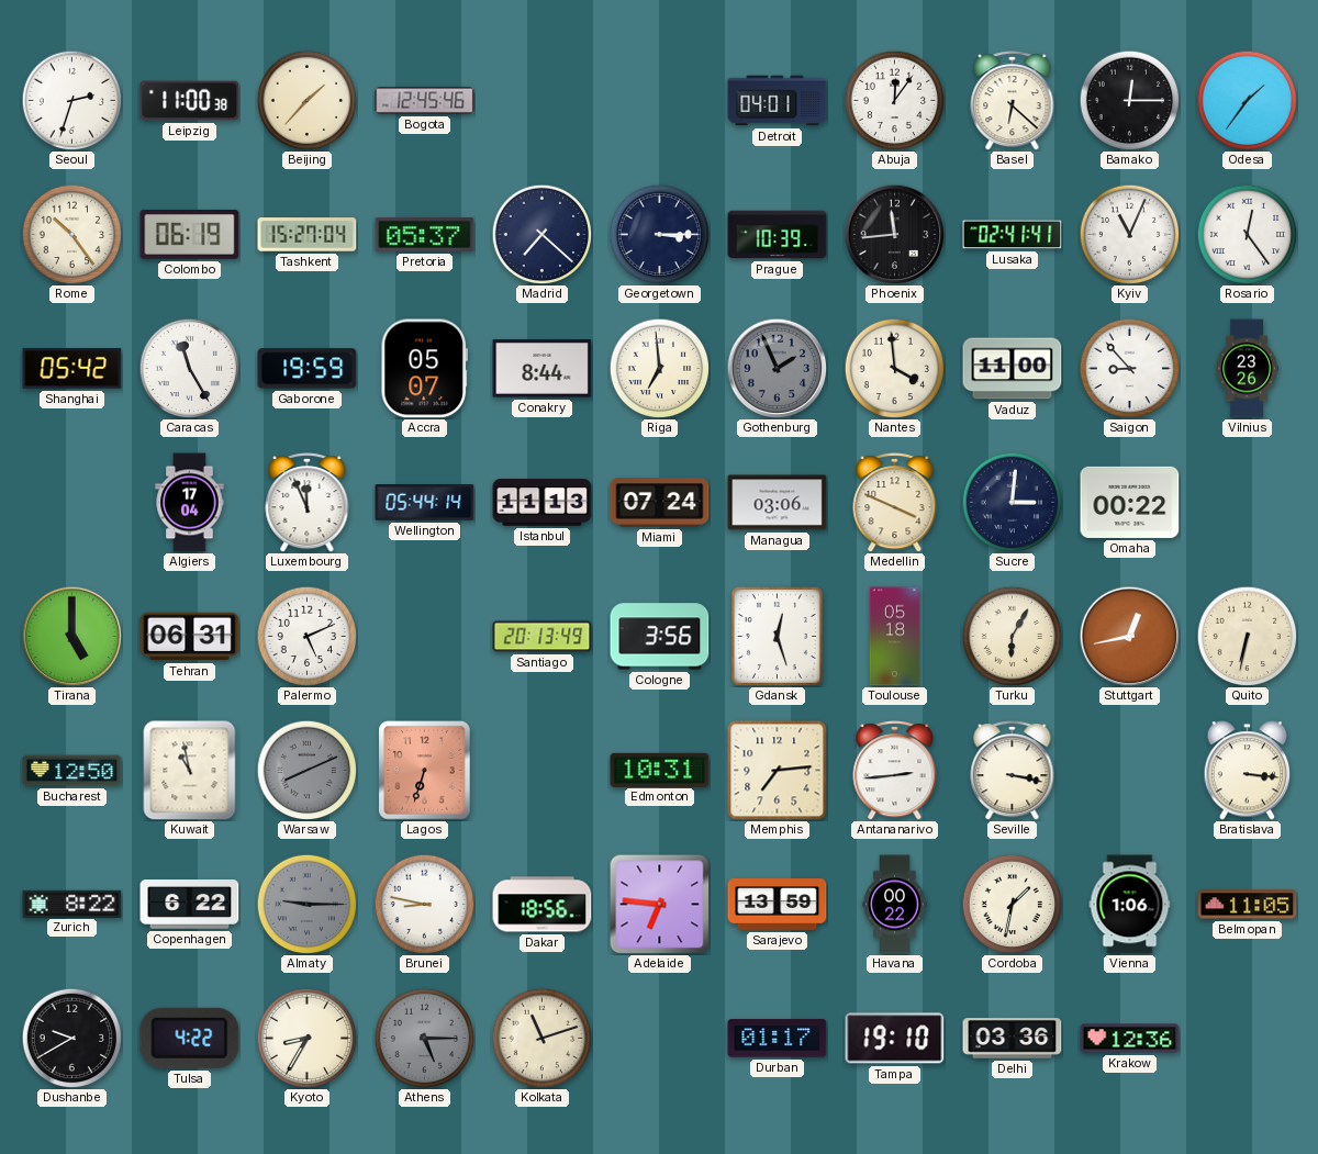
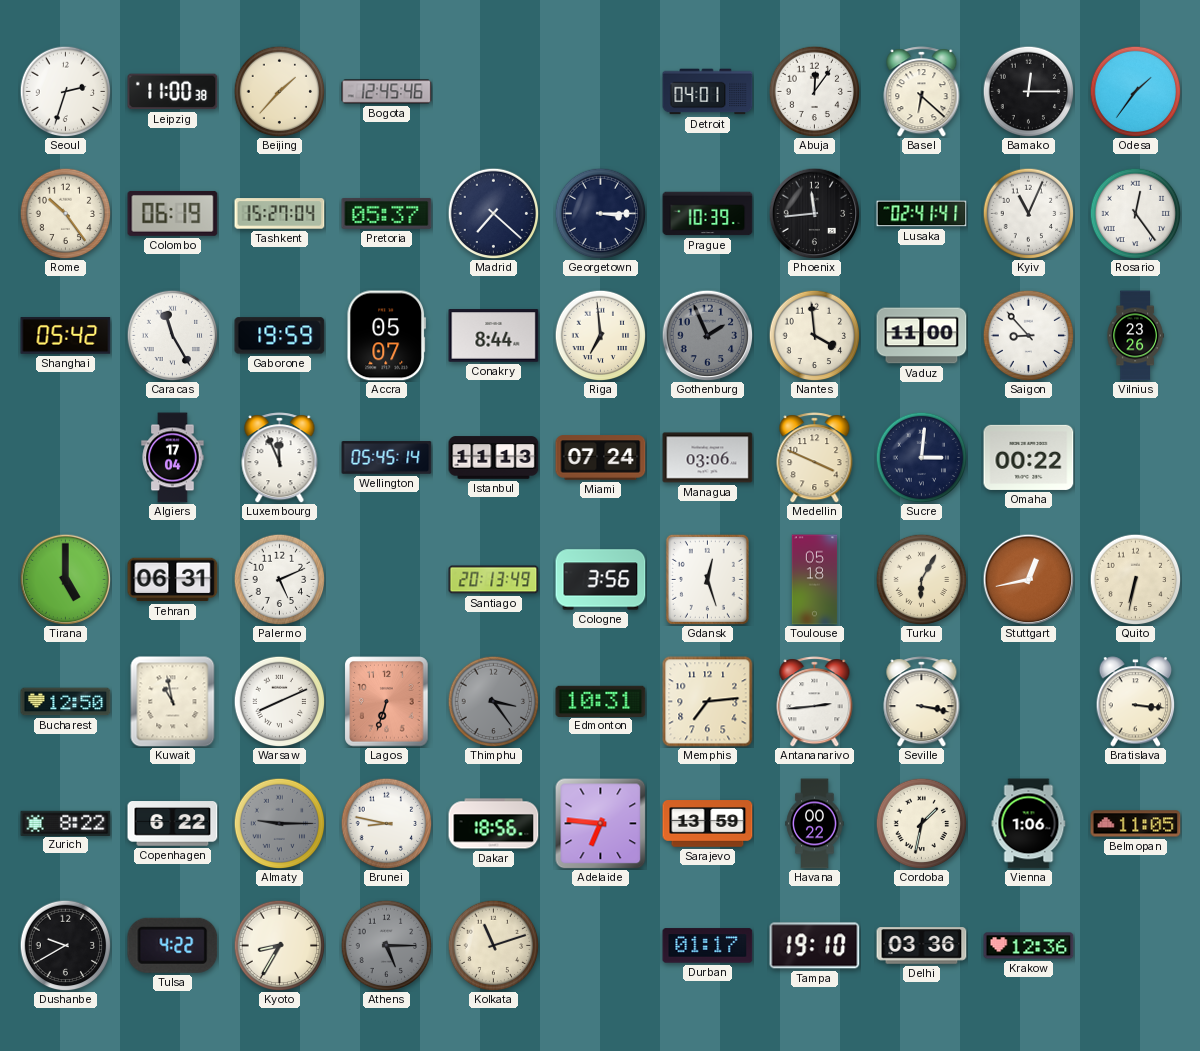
Wellington: 05:44 -> 05:45
Warsaw dial: grey -> white
Thimphu: none -> 3:24
